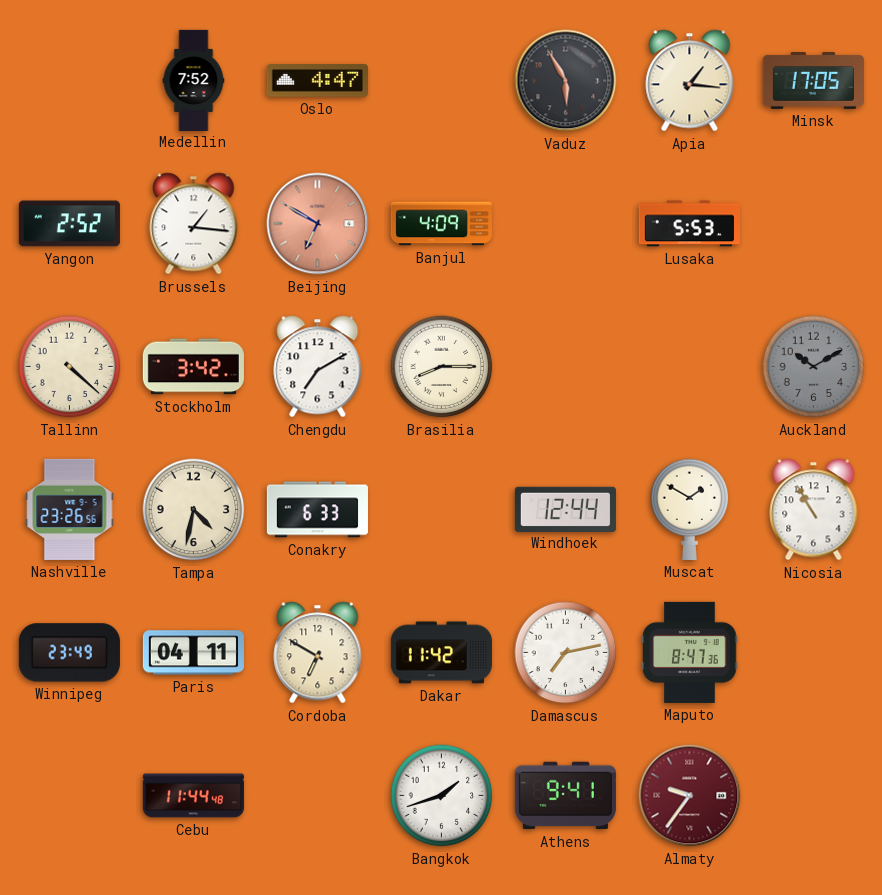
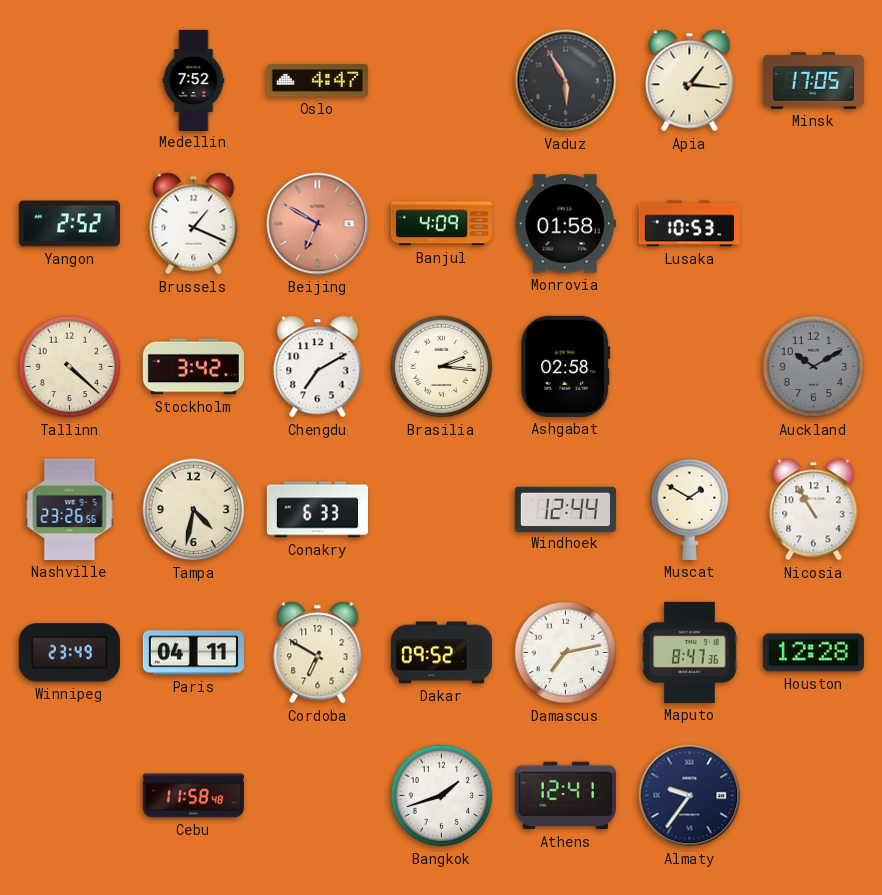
Brussels: 1:16 -> 1:19
Monrovia: none -> 01:58
Lusaka: 5:53 -> 10:53
Brasilia: 8:15 -> 2:16
Ashgabat: none -> 02:58
Dakar: 11:42 -> 09:52
Houston: none -> 12:28
Cebu: 11:44 -> 11:58
Athens: 9:41 -> 12:41
Almaty dial: burgundy -> navy
